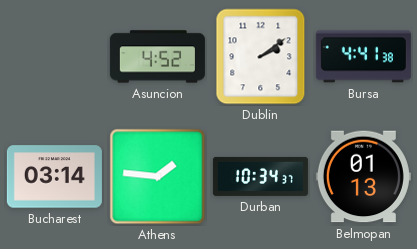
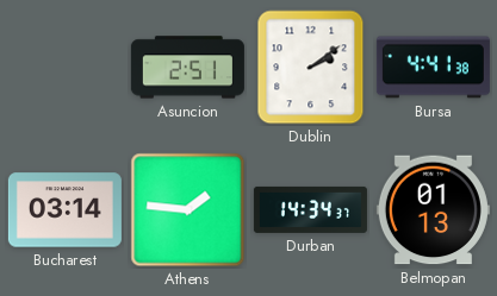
Asuncion: 4:52 -> 2:51
Durban: 10:34 -> 14:34
